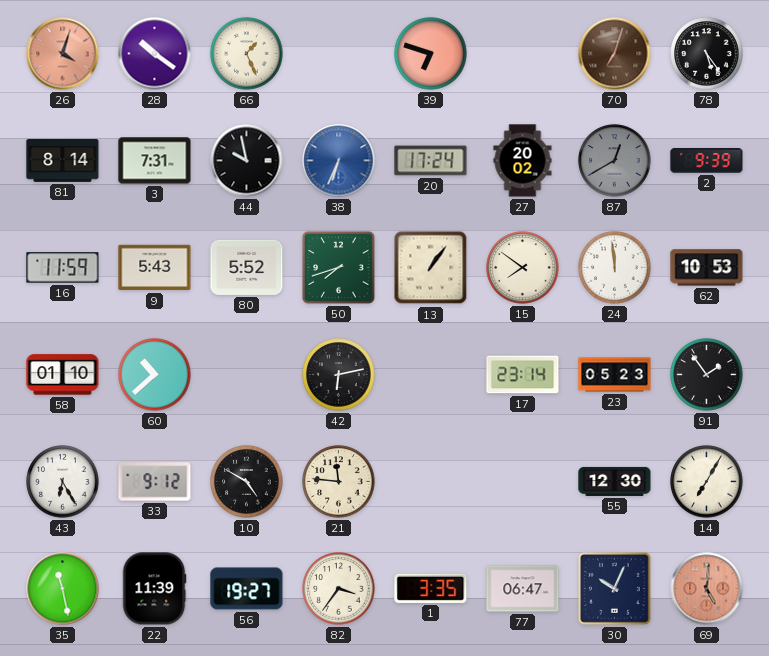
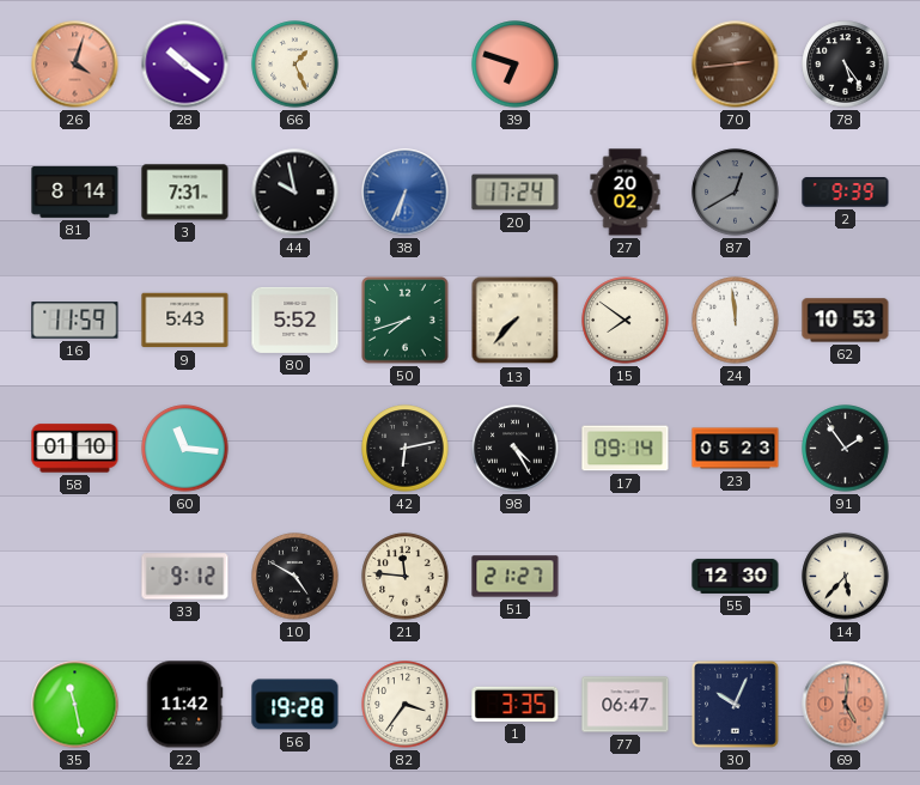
70: 7:03 -> 2:44
13: 1:06 -> 7:37
60: 10:38 -> 11:16
98: none -> 4:25
17: 23:14 -> 09:14
43: 6:25 -> none
51: none -> 21:27
14: 7:05 -> 5:37
22: 11:39 -> 11:42
56: 19:27 -> 19:28
